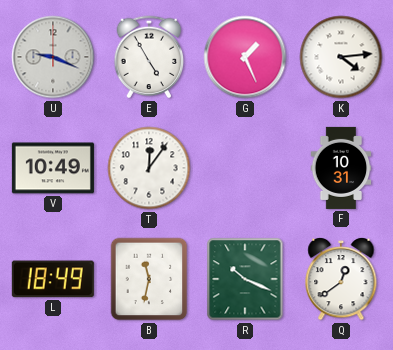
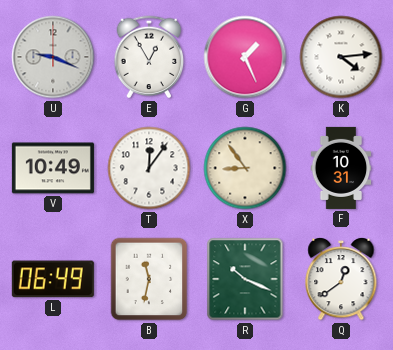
E: 4:55 -> 12:55
X: none -> 8:54
L: 18:49 -> 06:49
